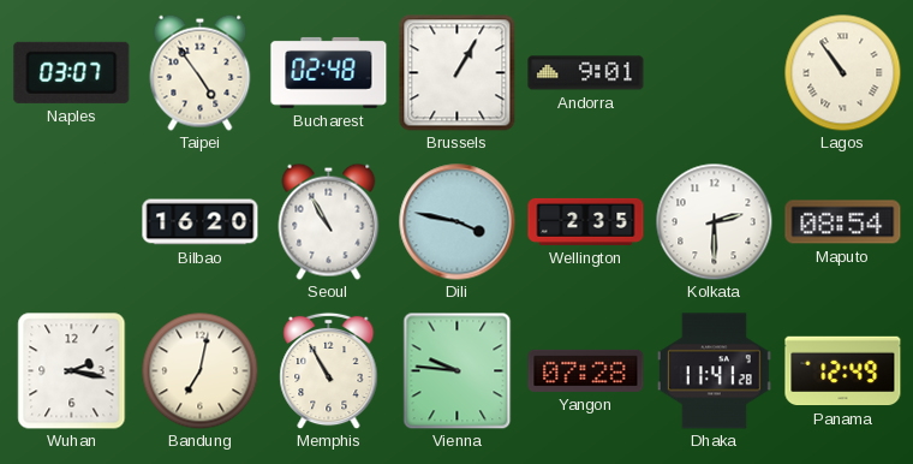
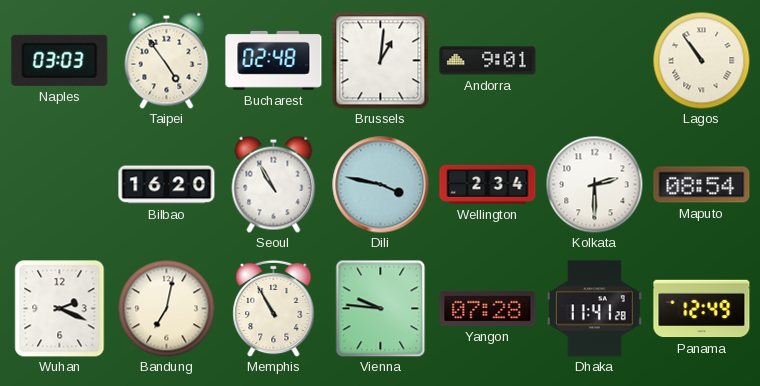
Naples: 03:07 -> 03:03
Brussels: 1:05 -> 1:01
Wellington: 2:35 -> 2:34
Wuhan: 2:17 -> 2:19
